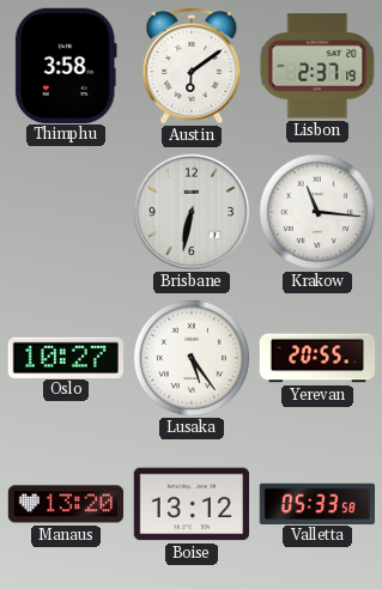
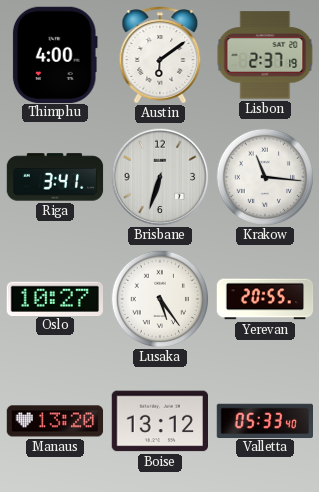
Thimphu: 3:58 -> 4:00
Riga: none -> 3:41
Brisbane: 6:32 -> 6:33
Valletta: 05:33:58 -> 05:33:40
